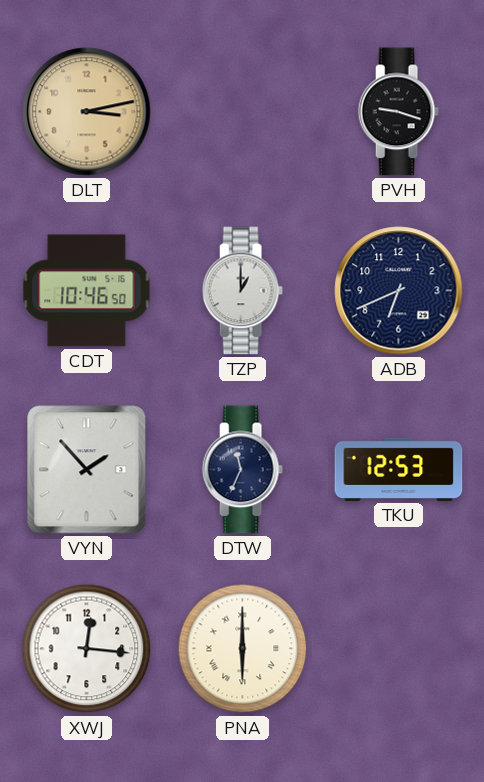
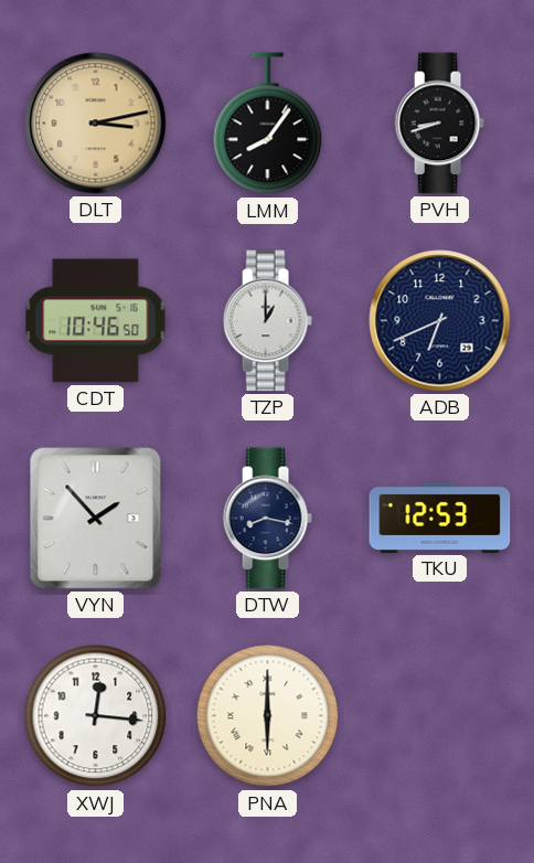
LMM: none -> 8:06
PVH: 9:18 -> 8:42
DTW: 11:34 -> 8:17
